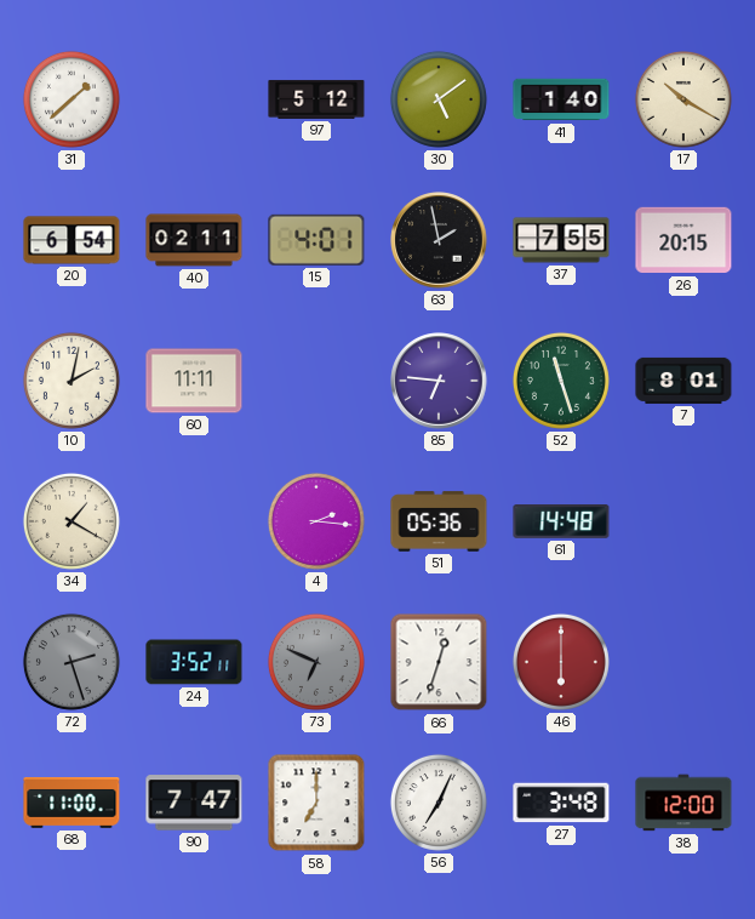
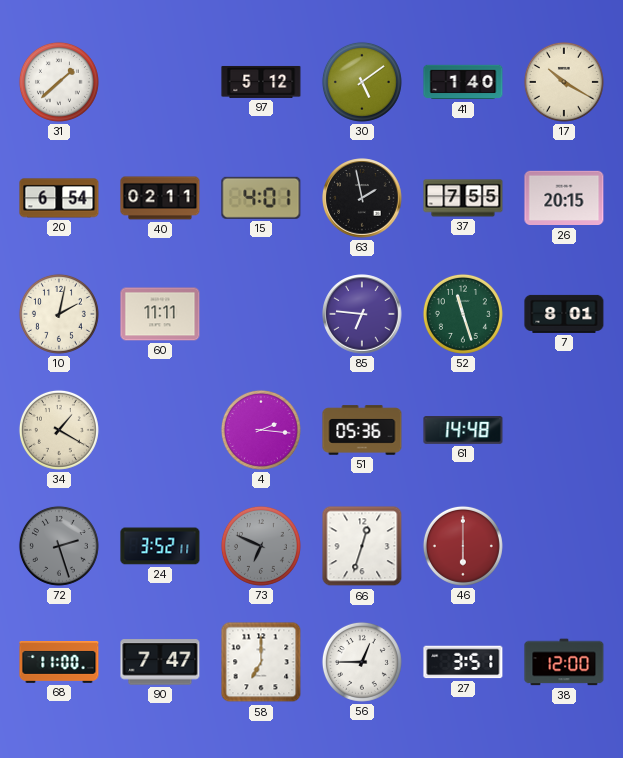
56: 7:04 -> 12:45
27: 3:48 -> 3:51
